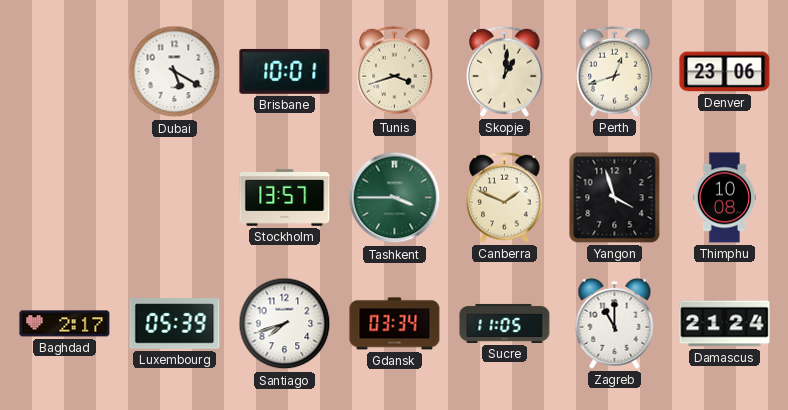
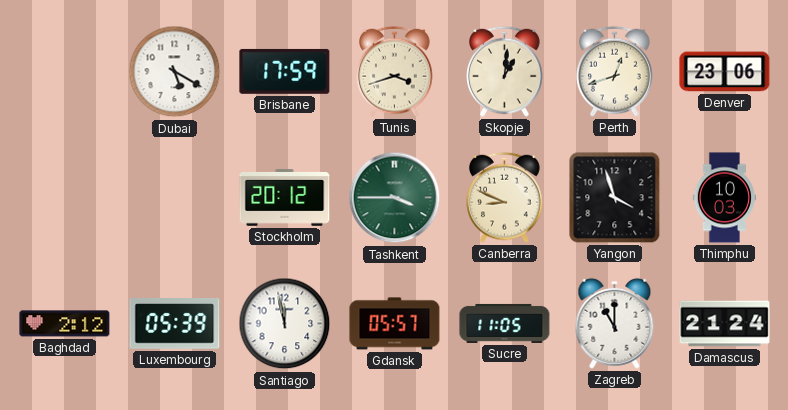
Brisbane: 10:01 -> 17:59
Stockholm: 13:57 -> 20:12
Canberra: 1:49 -> 8:49
Thimphu: 10:08 -> 10:03
Baghdad: 2:17 -> 2:12
Santiago: 7:42 -> 11:58
Gdansk: 03:34 -> 05:57
